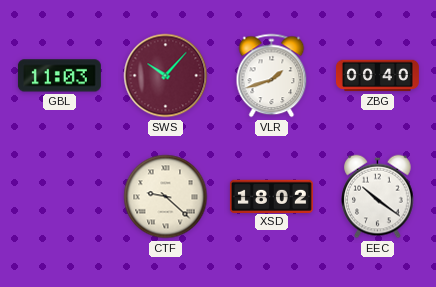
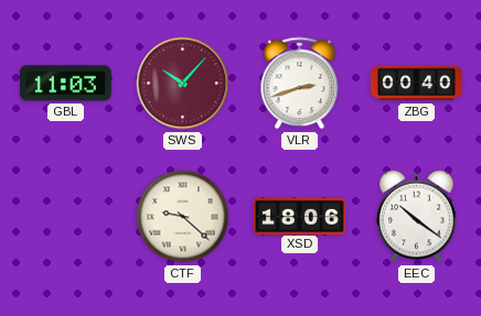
VLR: 1:42 -> 2:42
XSD: 18:02 -> 18:06
